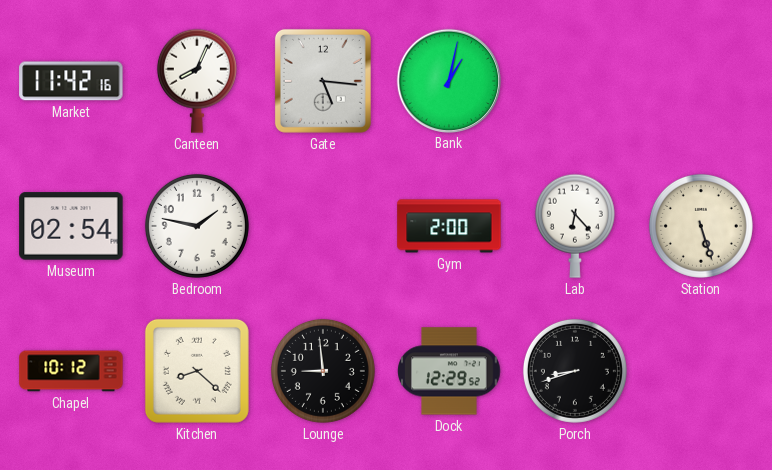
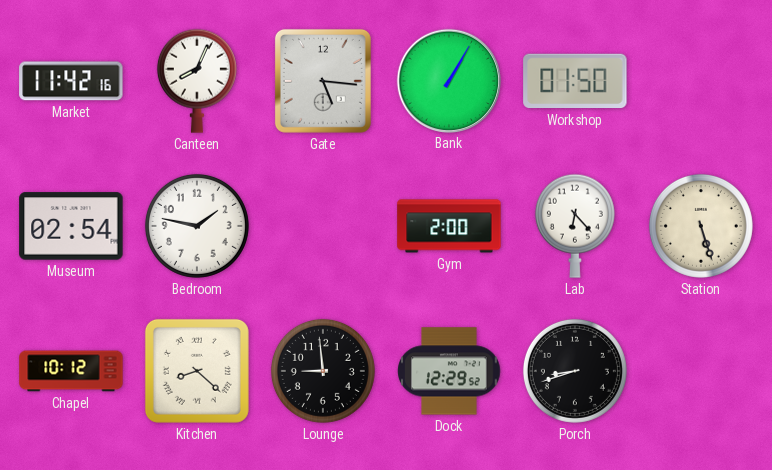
Bank: 1:02 -> 1:05
Workshop: none -> 01:50
